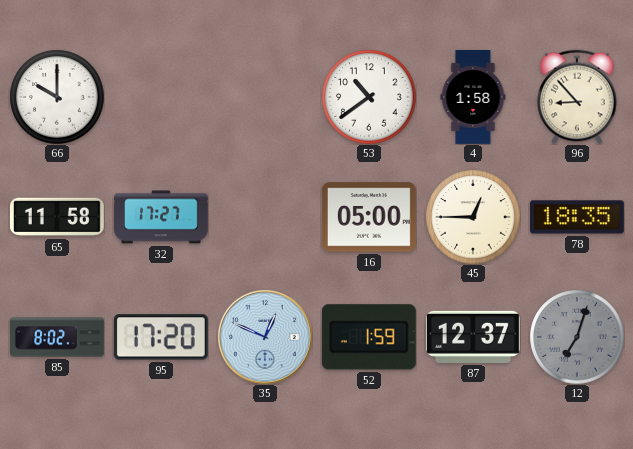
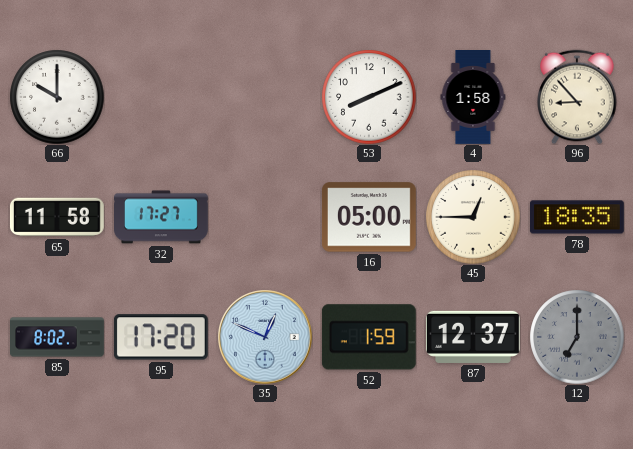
53: 10:39 -> 8:11
12: 7:03 -> 7:00
